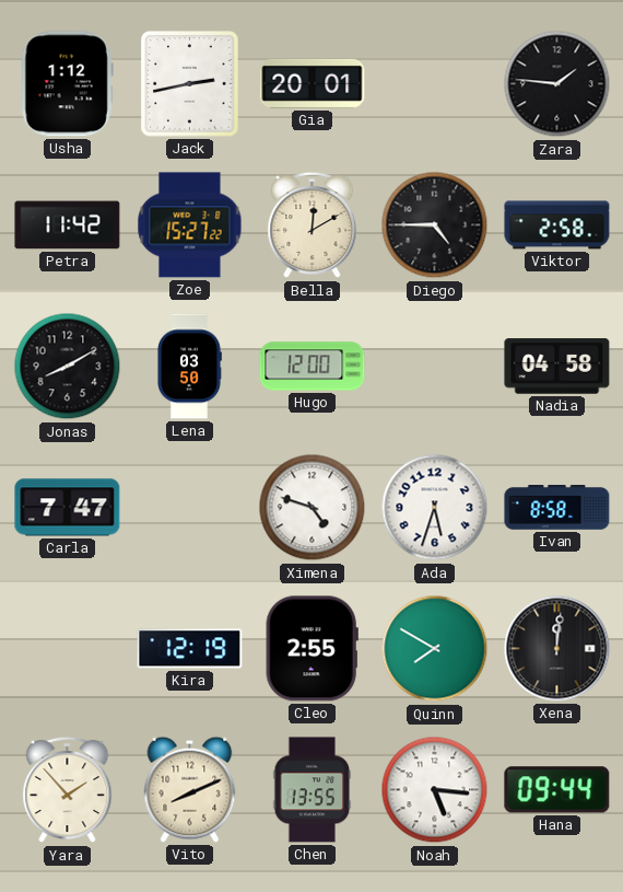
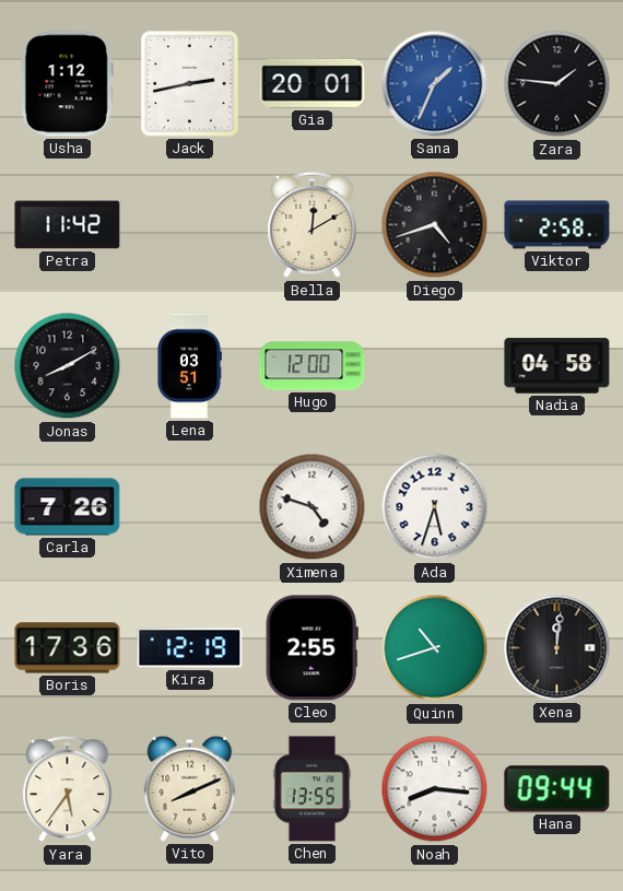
Sana: none -> 1:34
Zoe: 15:27 -> none
Diego: 4:45 -> 4:42
Lena: 03:50 -> 03:51
Carla: 7:47 -> 7:26
Ivan: 8:58 -> none
Boris: none -> 17:36
Quinn: 7:50 -> 10:42
Yara: 1:53 -> 5:36
Noah: 5:16 -> 8:16
